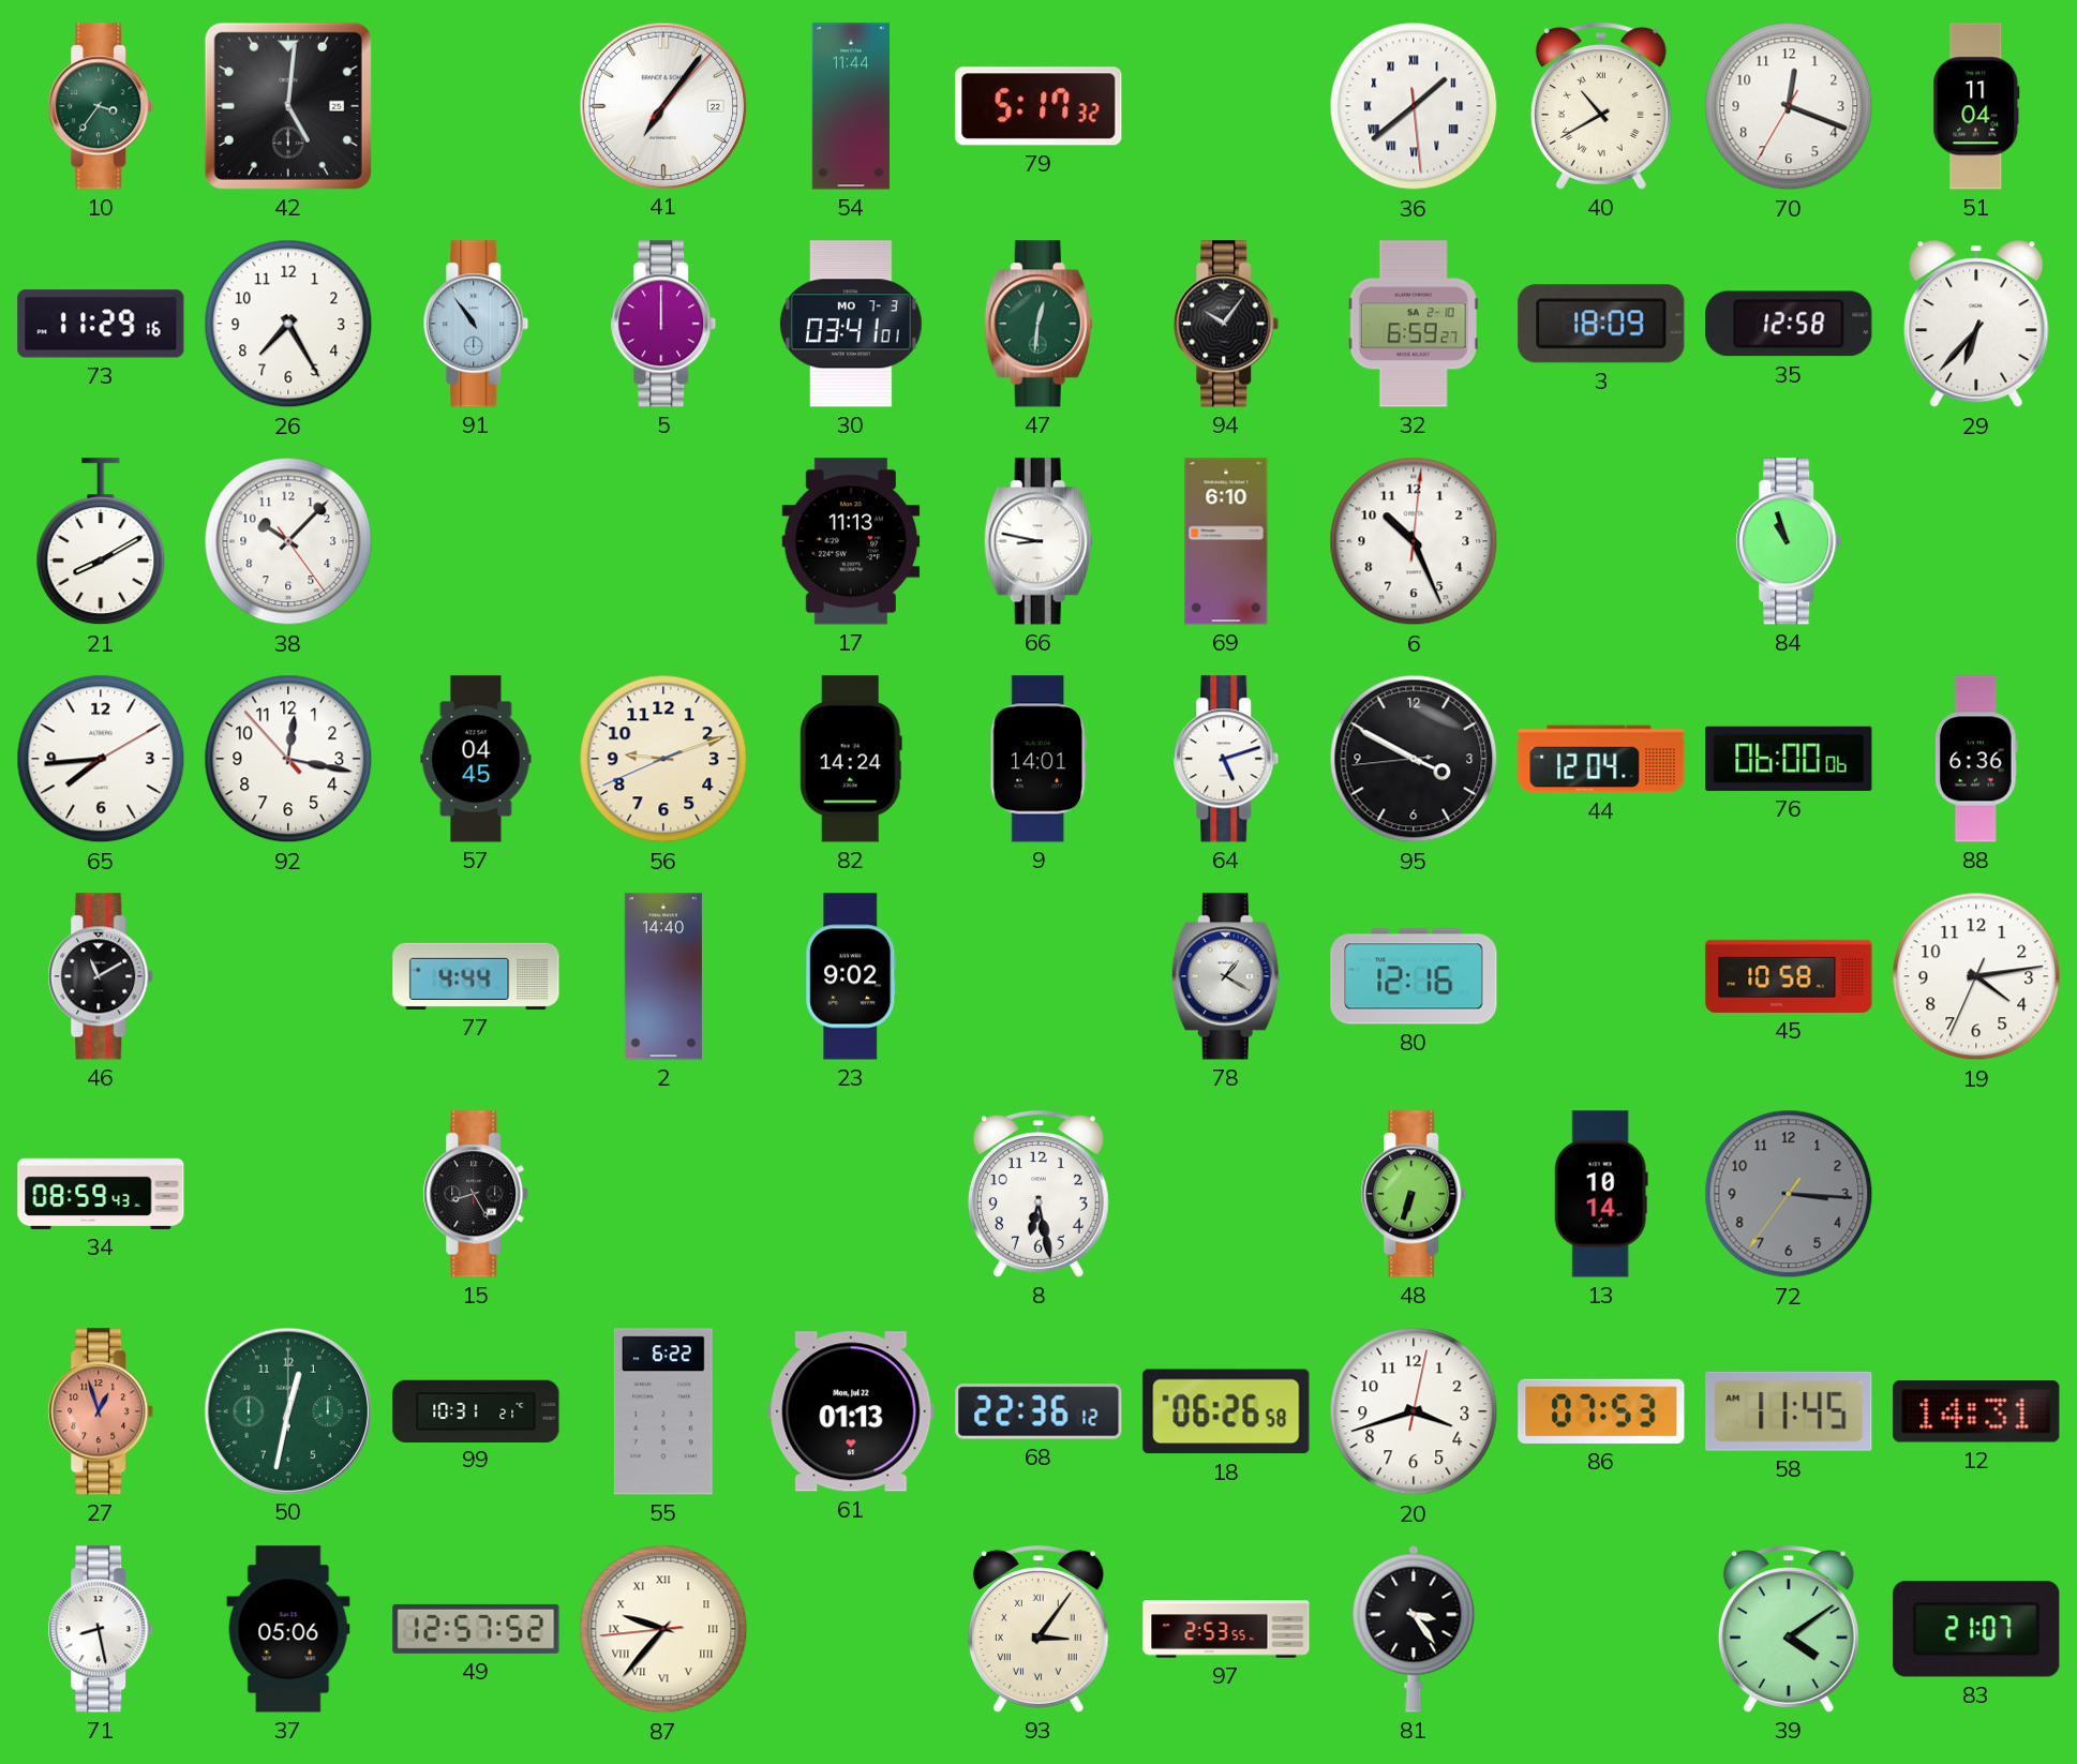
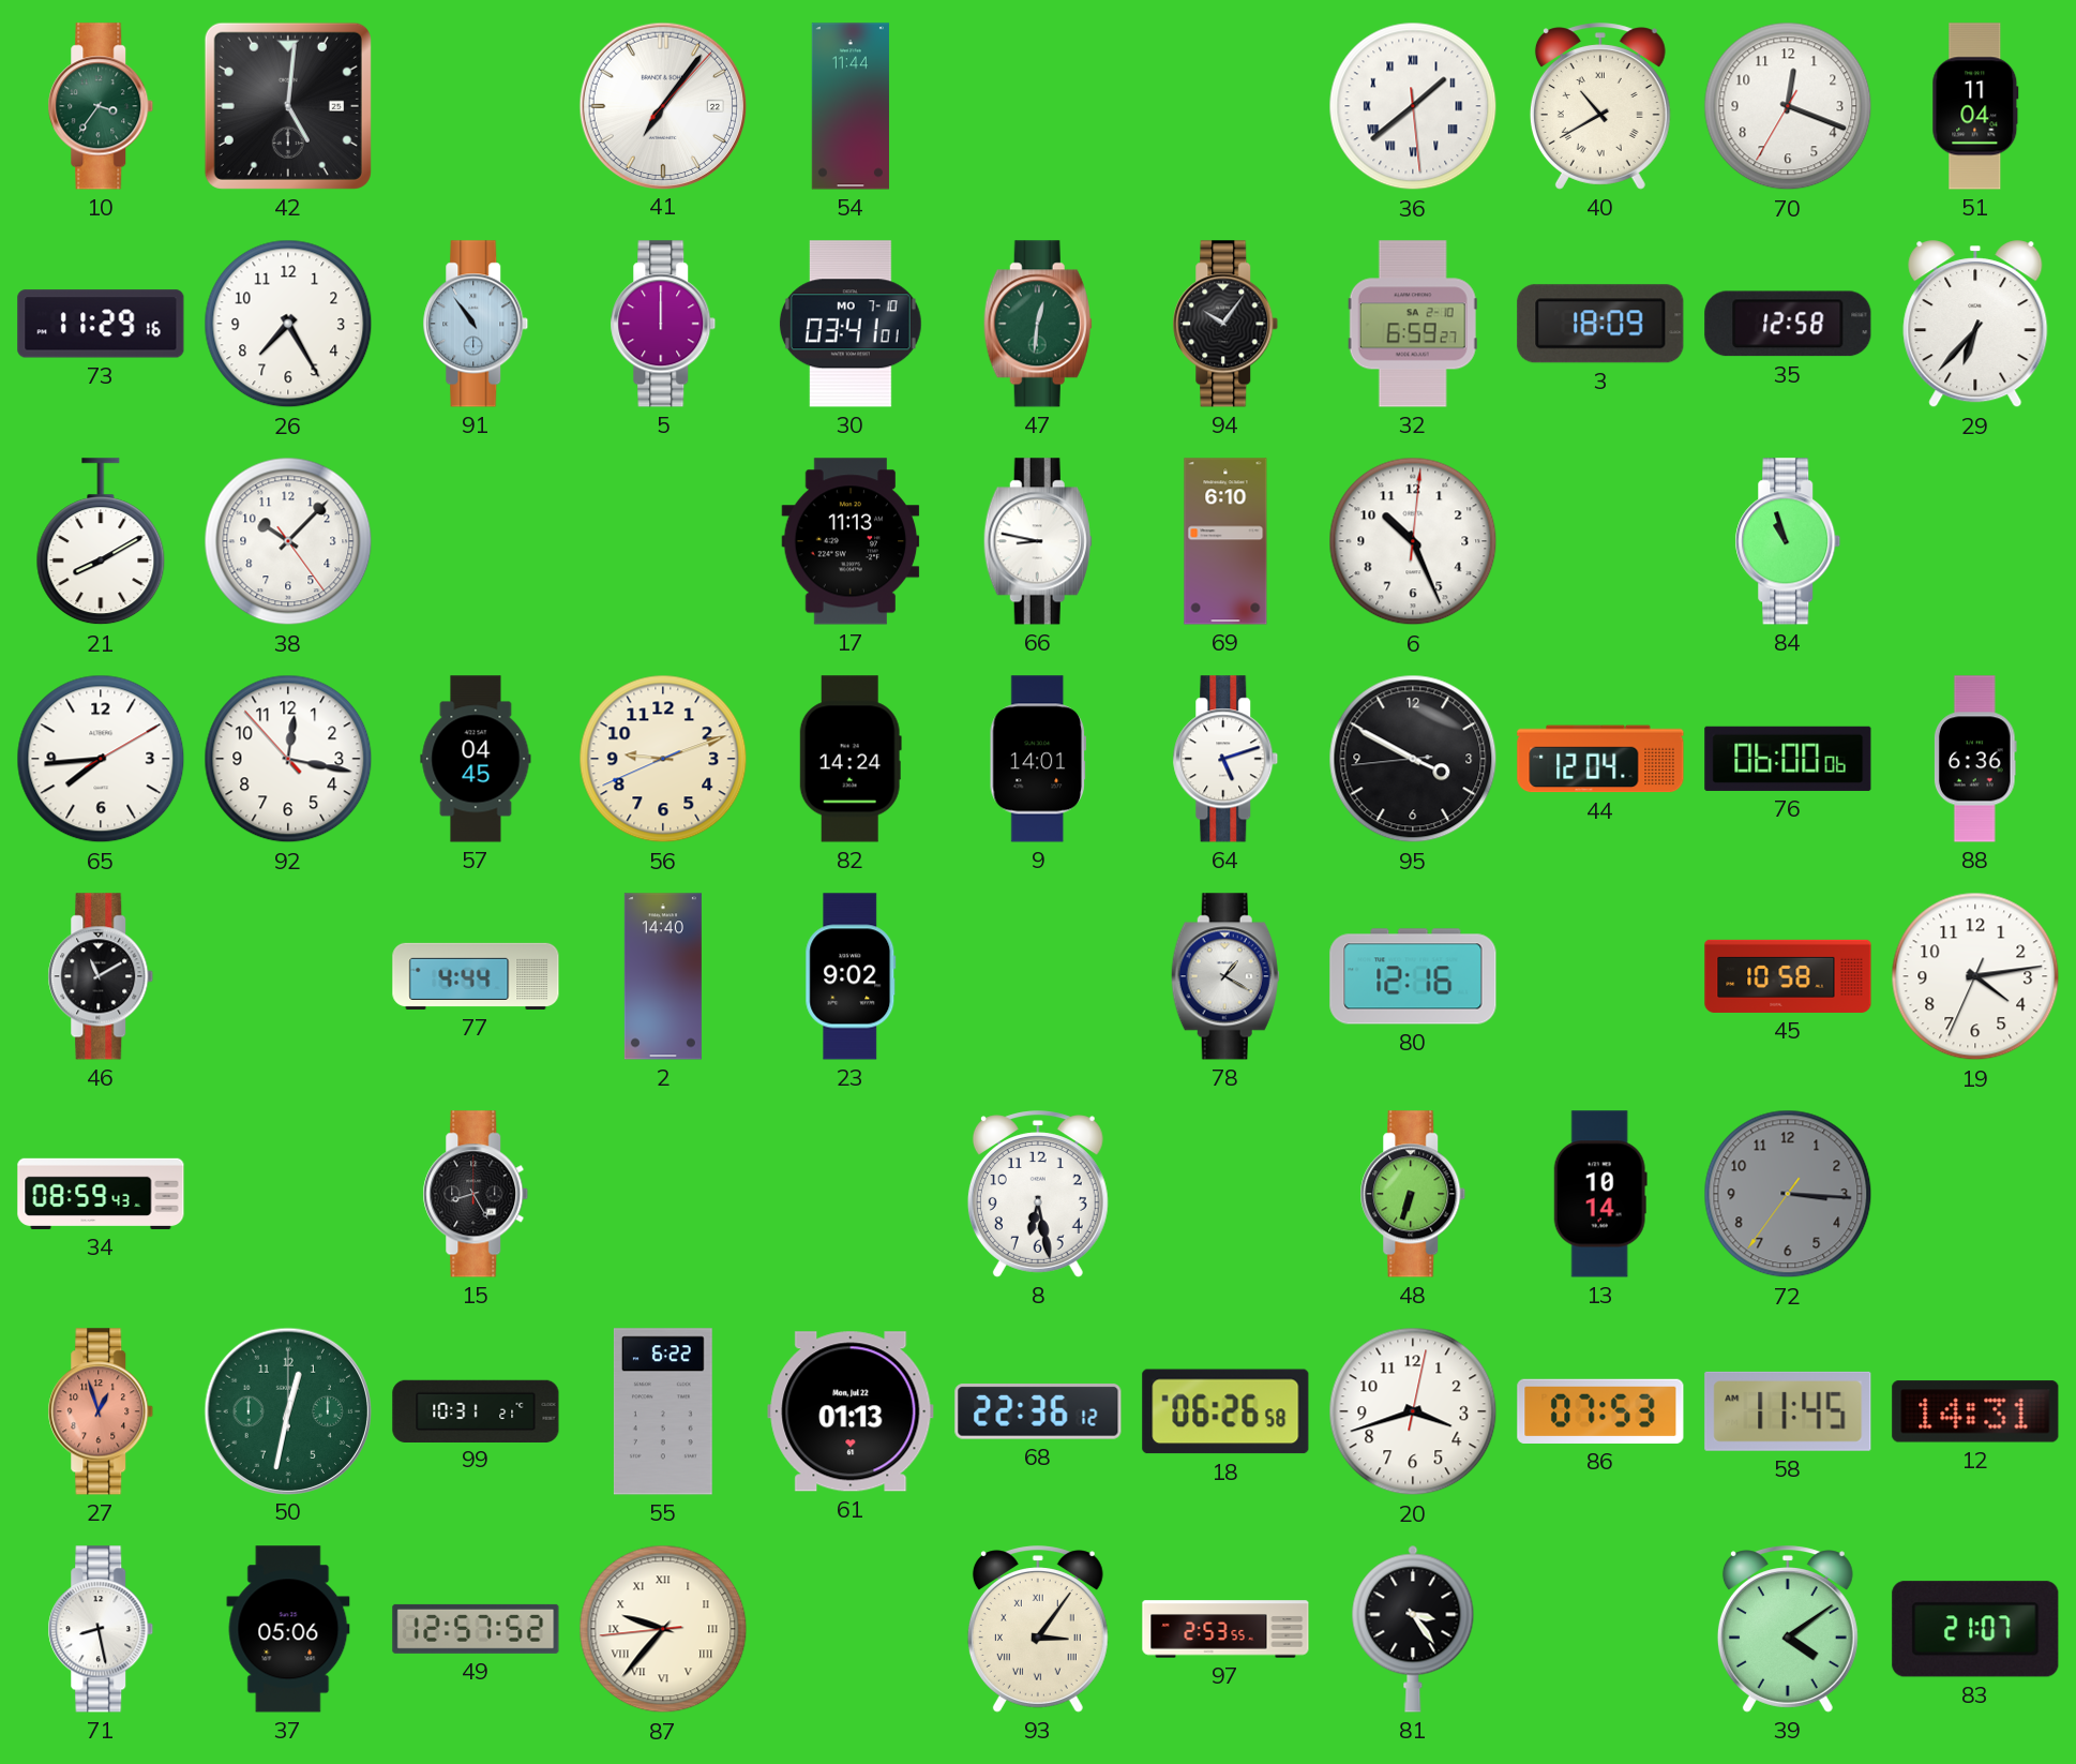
79: 5:17 -> none
30 date: MO 7-3 -> MO 7-10
